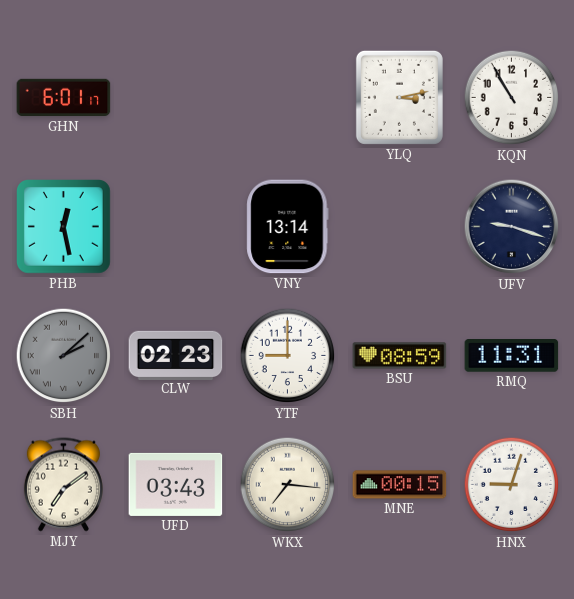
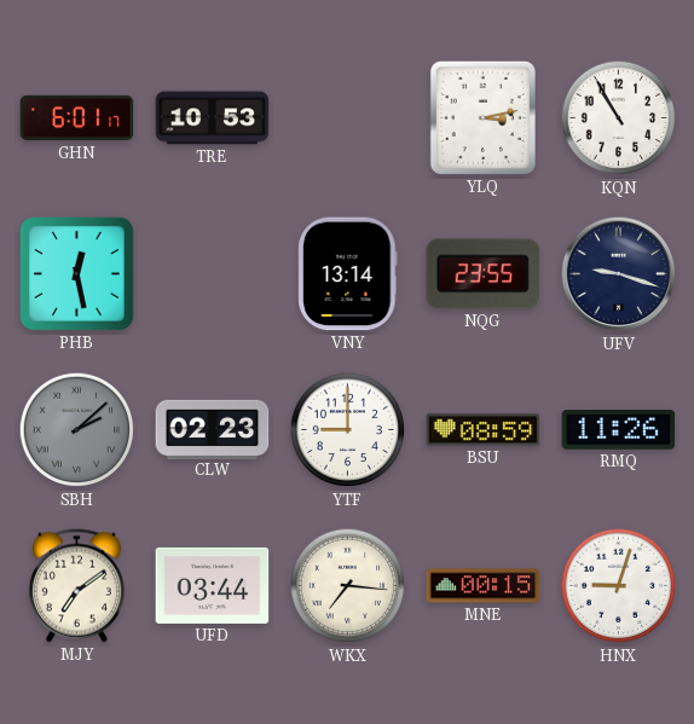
TRE: none -> 10:53
NQG: none -> 23:55
RMQ: 11:31 -> 11:26
UFD: 03:43 -> 03:44
